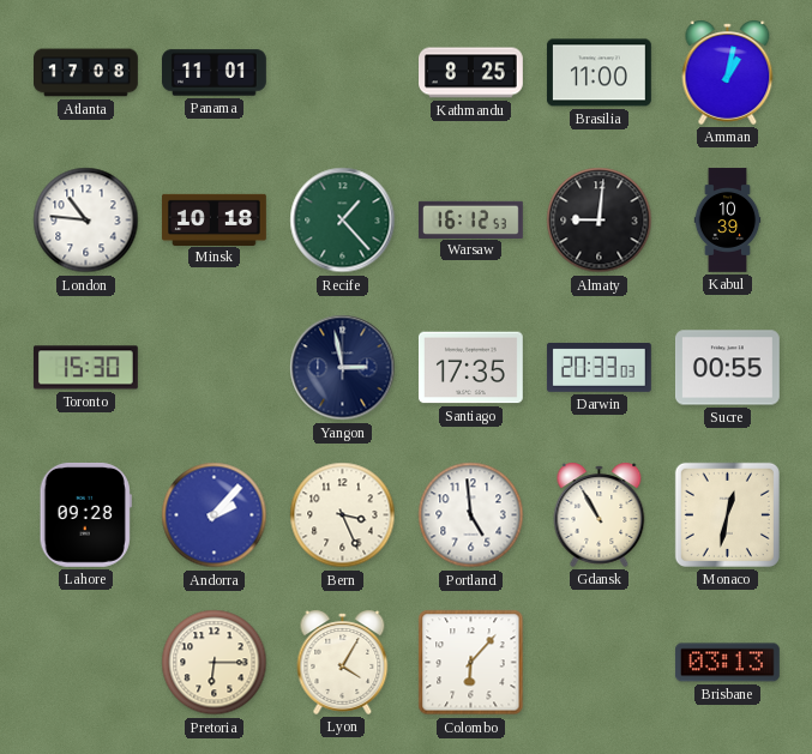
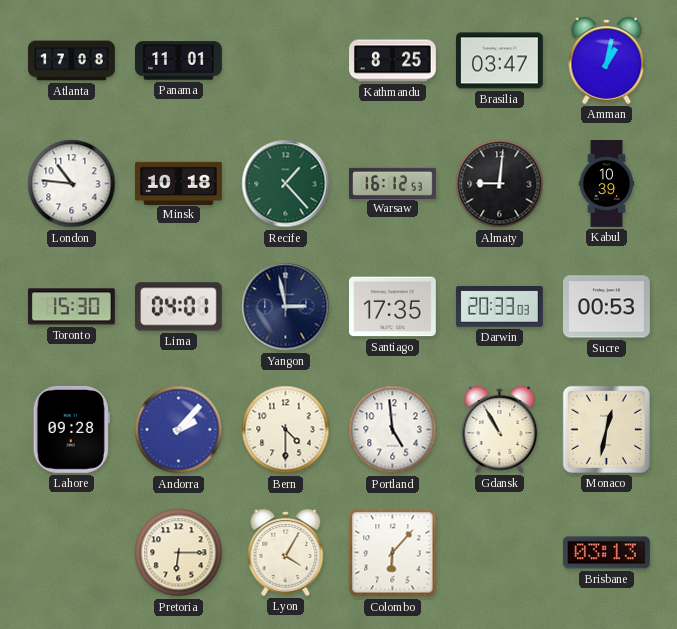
Brasilia: 11:00 -> 03:47
Lima: none -> 04:01
Sucre: 00:55 -> 00:53
Bern: 3:26 -> 4:30
